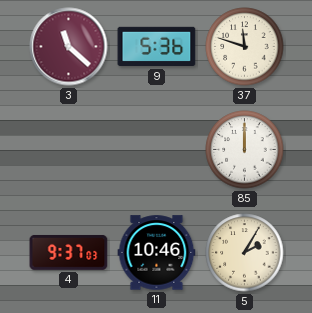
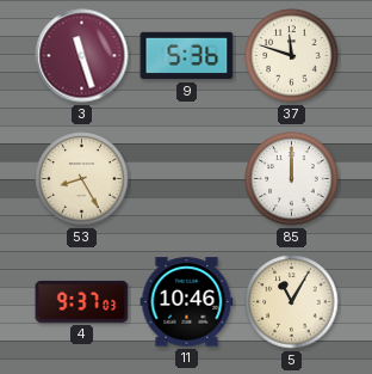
3: 11:22 -> 11:27
53: none -> 8:25
5: 2:05 -> 11:05
